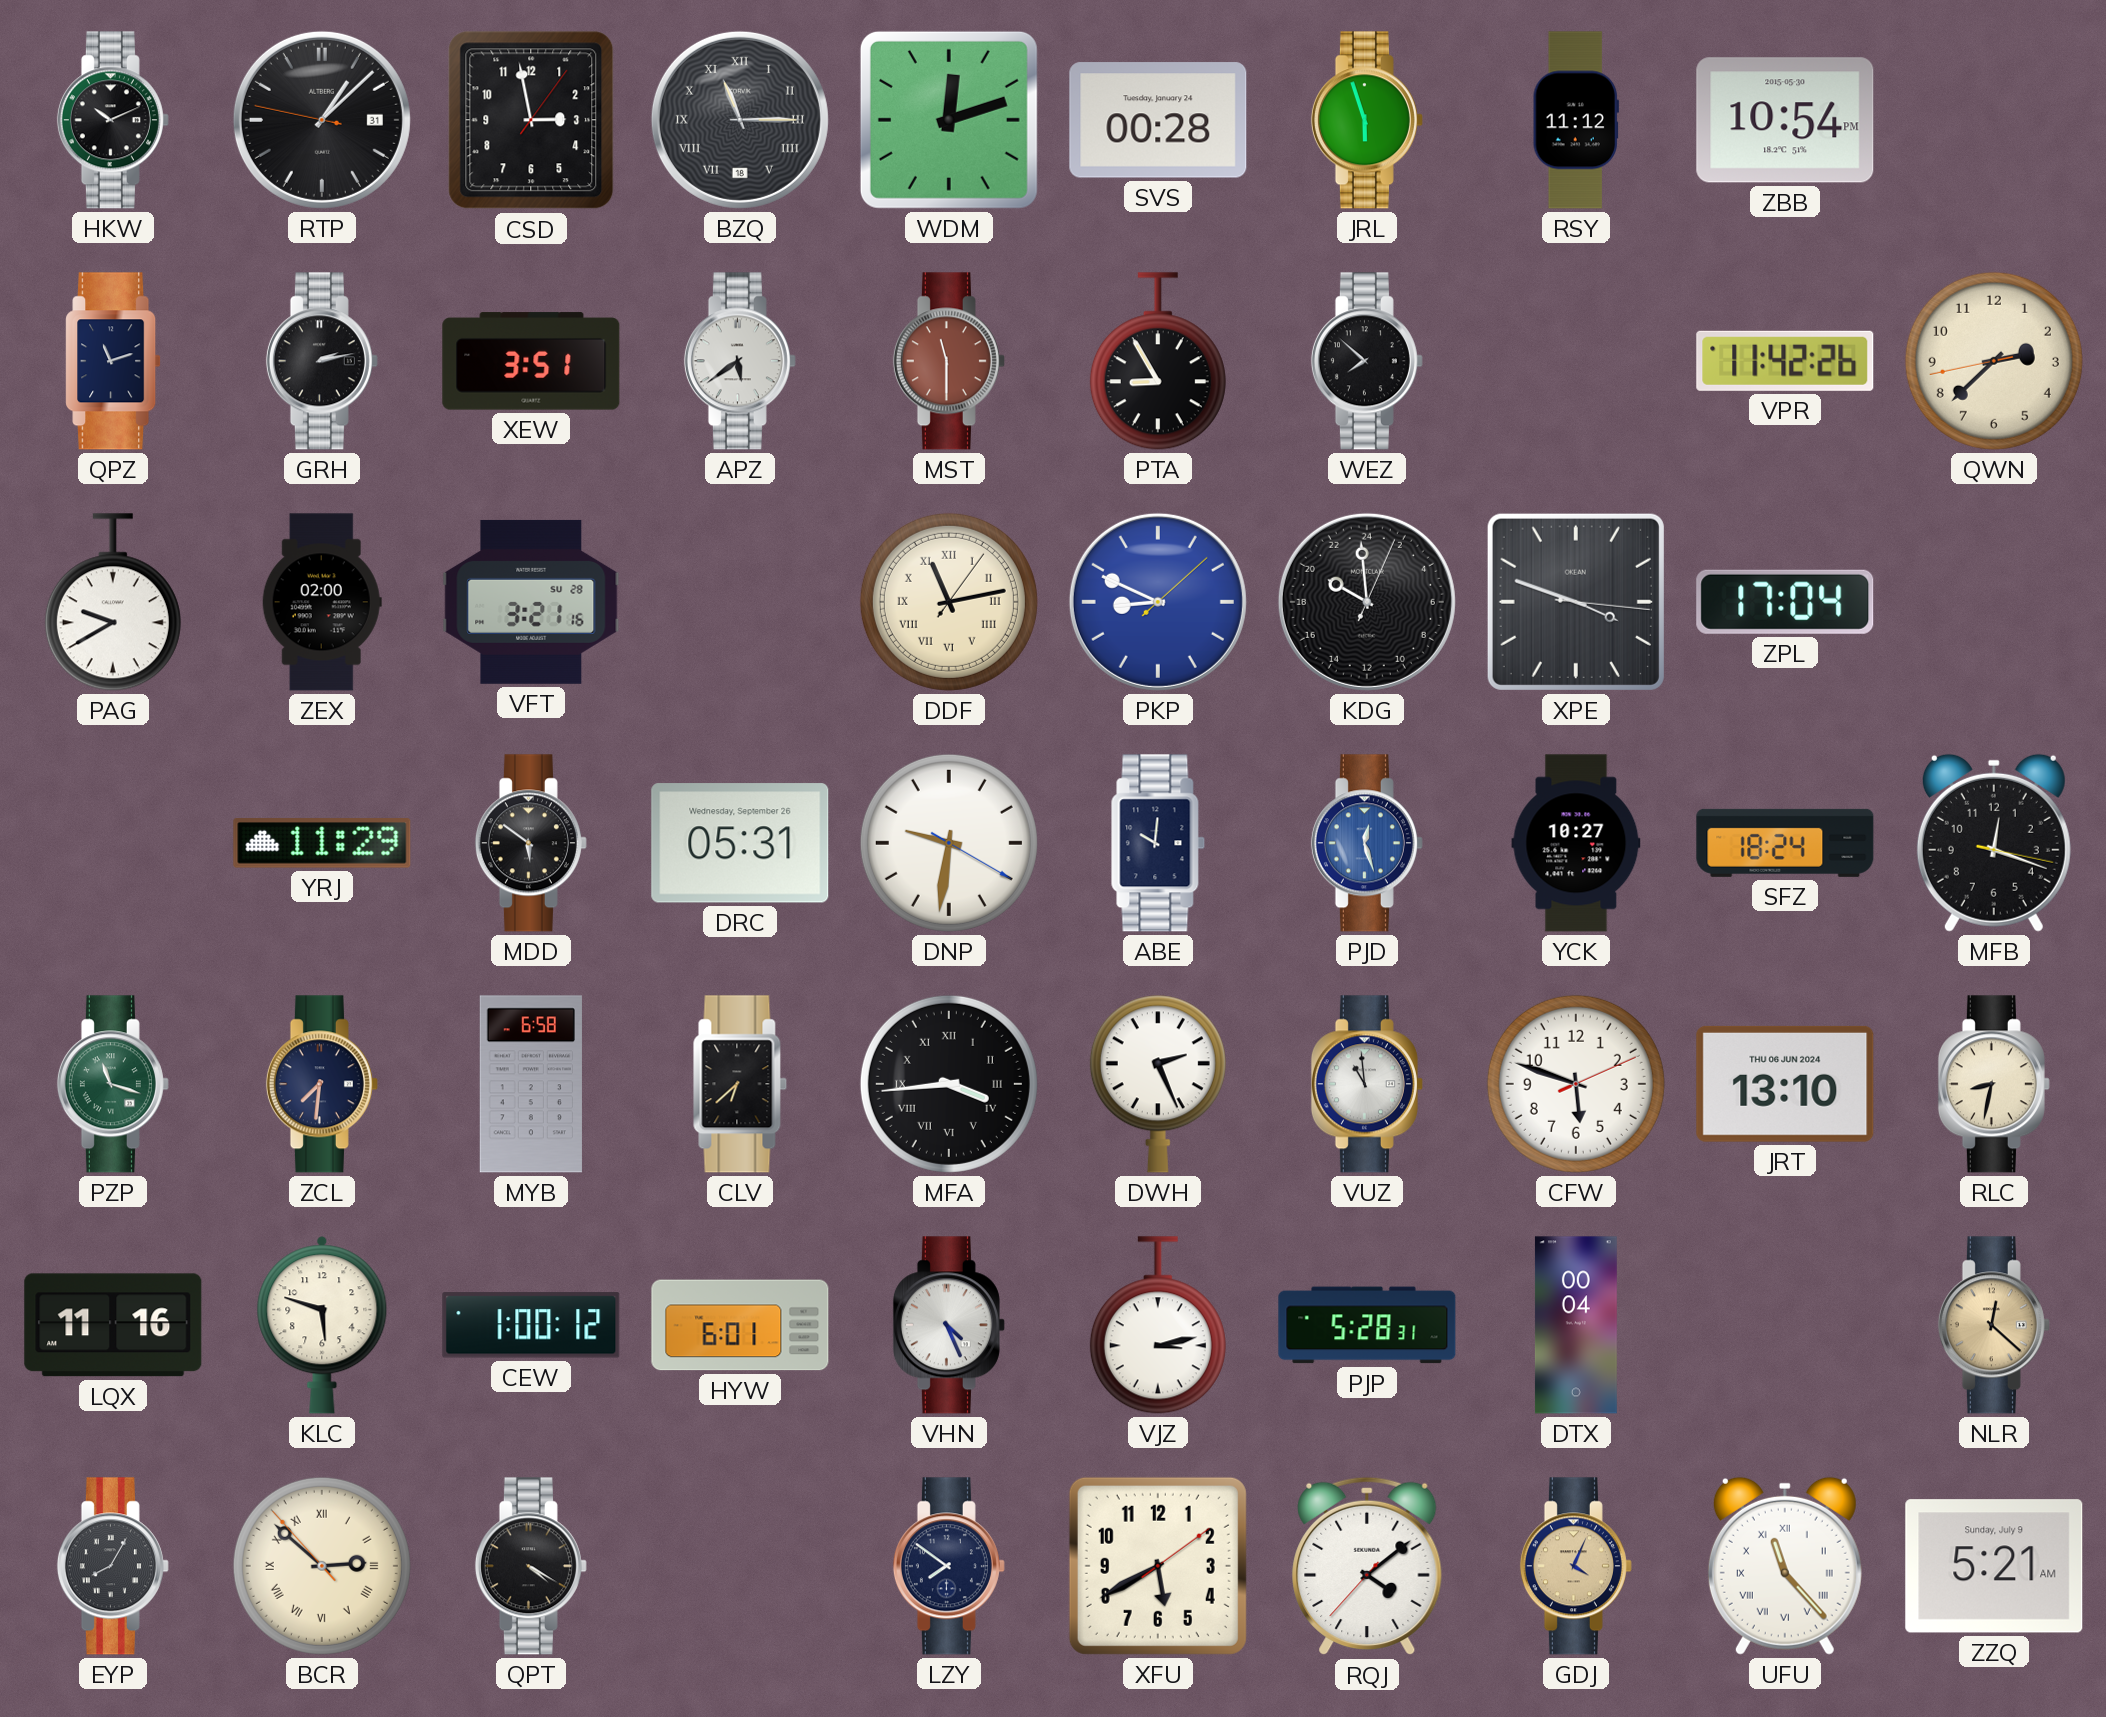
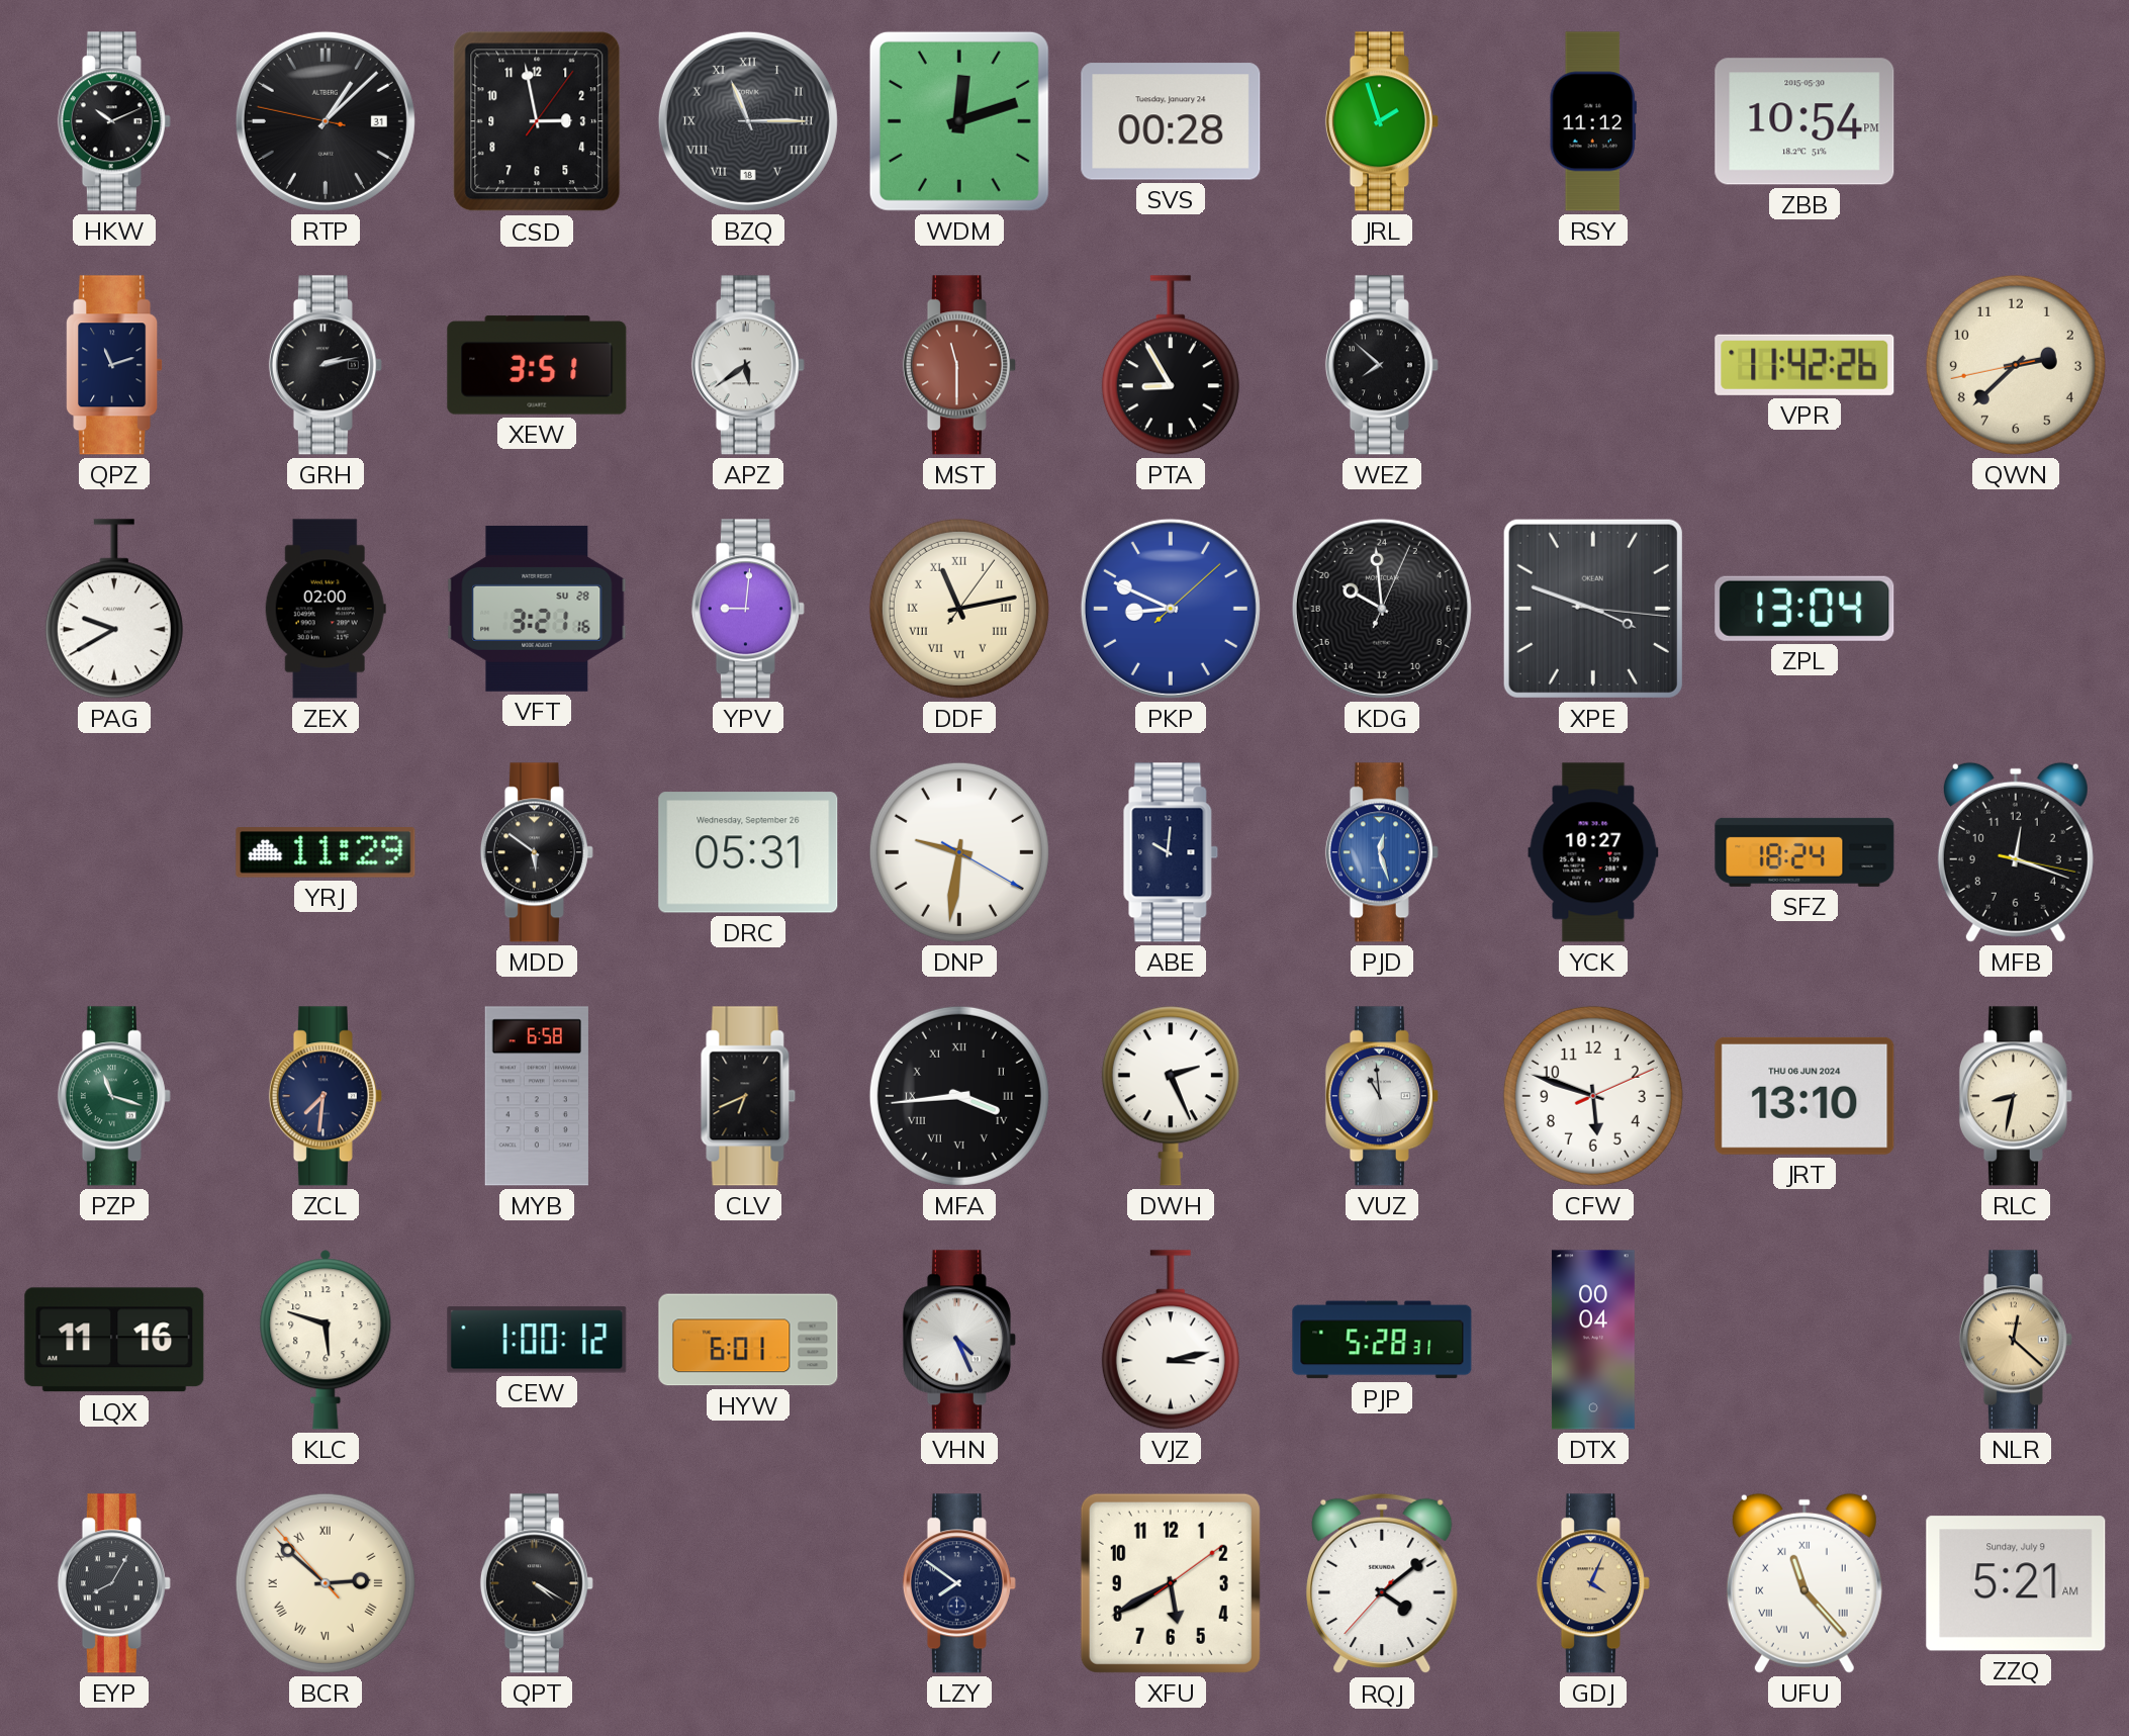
JRL: 5:57 -> 1:57
YPV: none -> 9:01
ZPL: 17:04 -> 13:04
CLV: 6:38 -> 6:41
